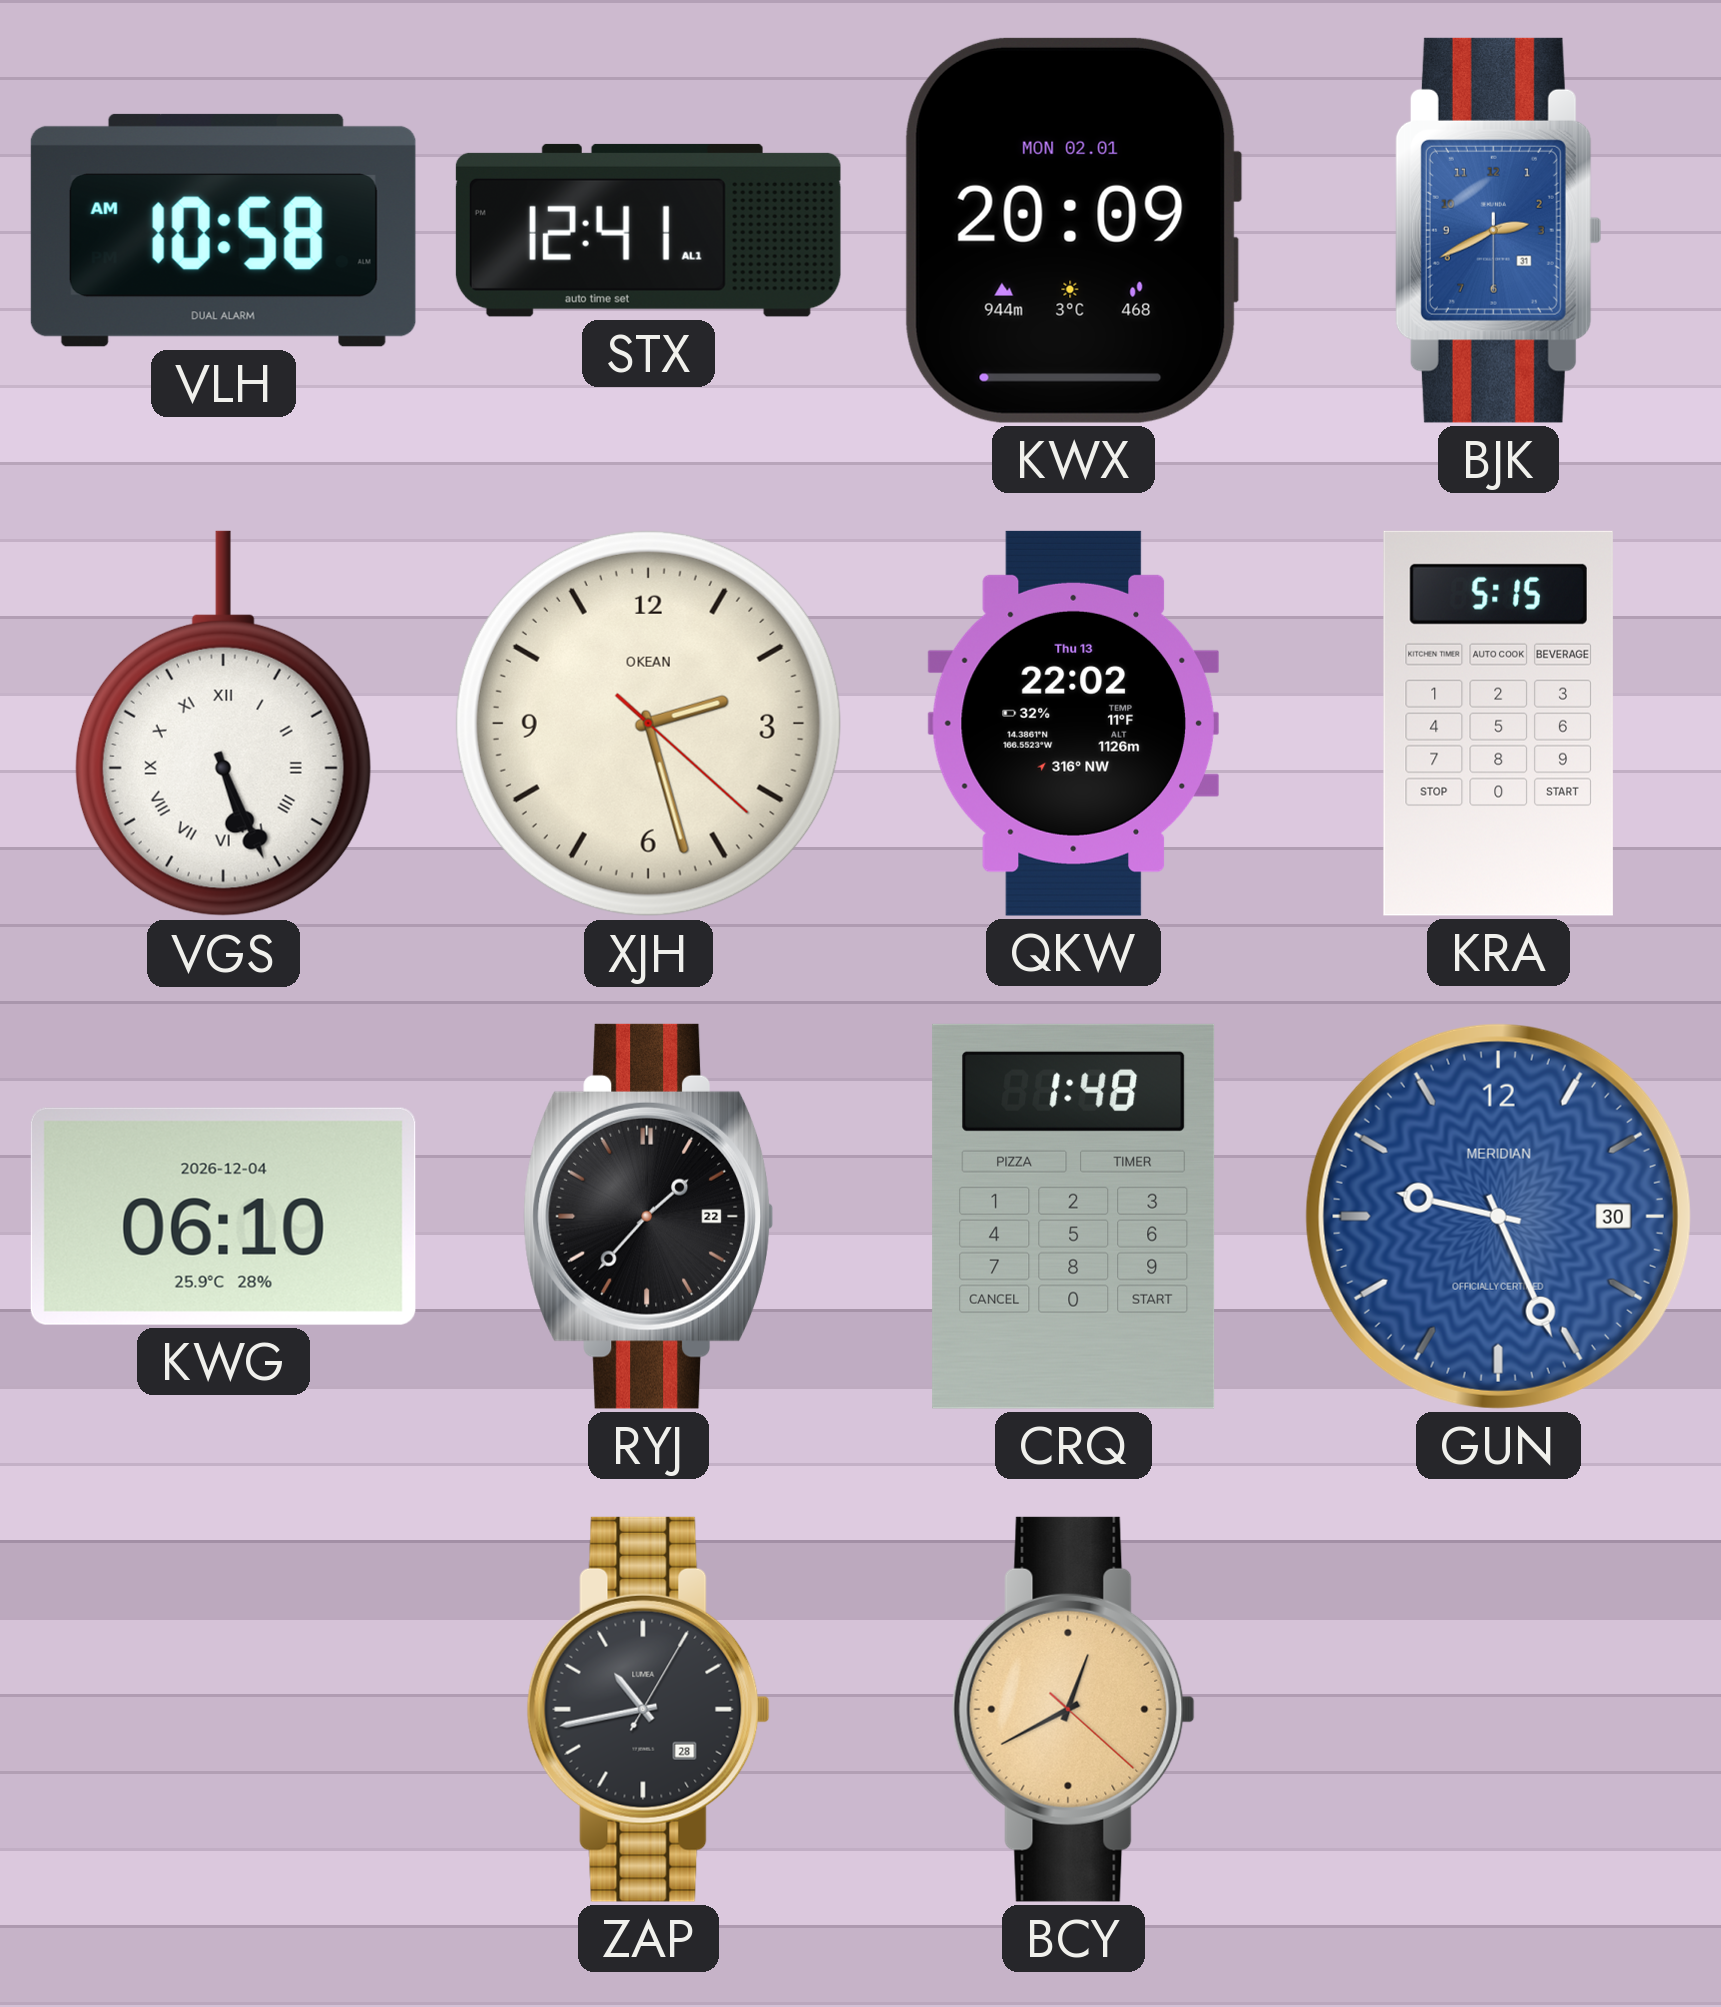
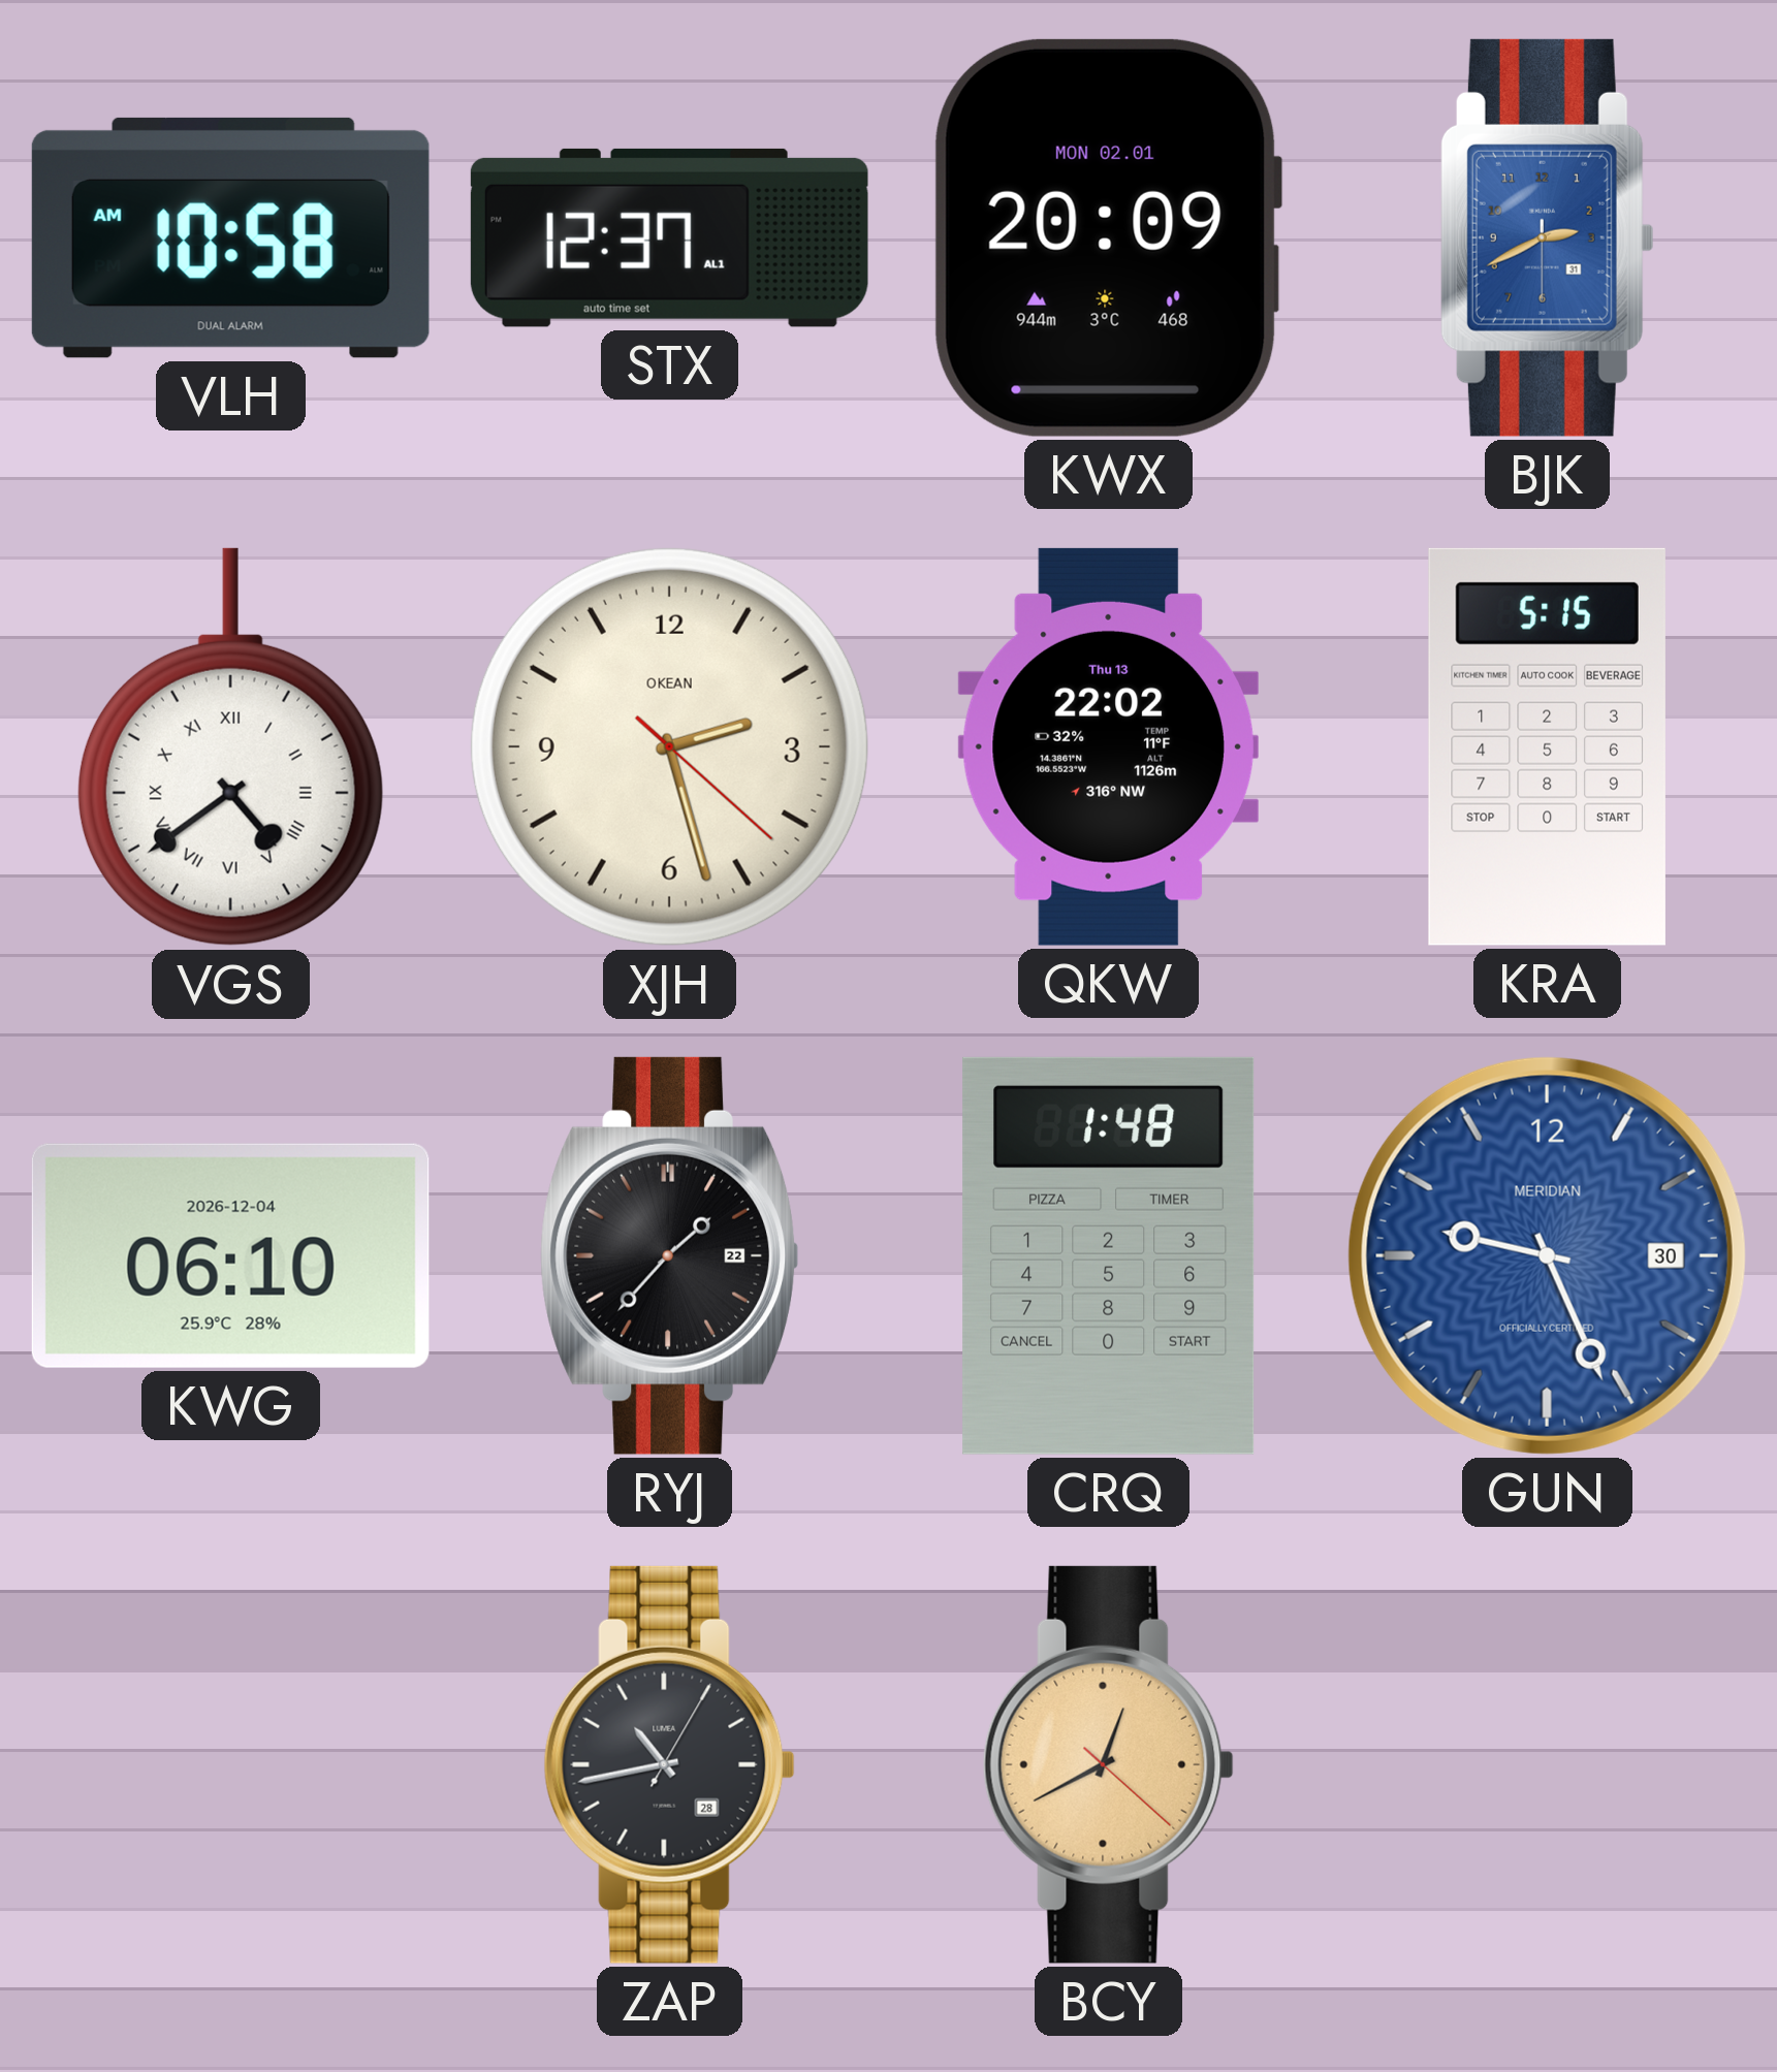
STX: 12:41 -> 12:37
VGS: 5:26 -> 4:39
